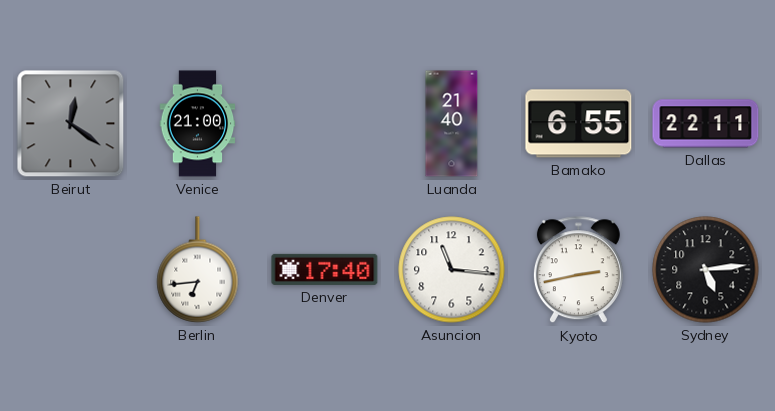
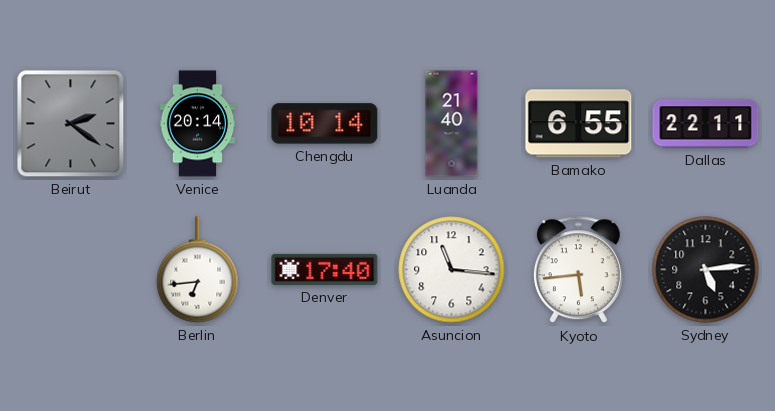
Beirut: 12:21 -> 2:21
Venice: 21:00 -> 20:14
Chengdu: none -> 10:14
Kyoto: 2:43 -> 5:44
